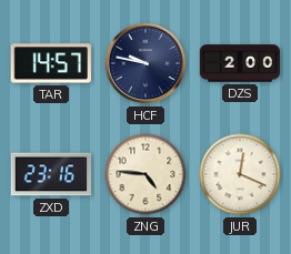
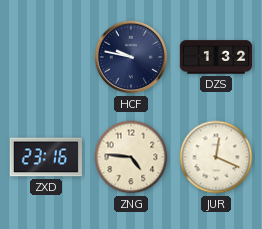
TAR: 14:57 -> none
DZS: 2:00 -> 1:32
